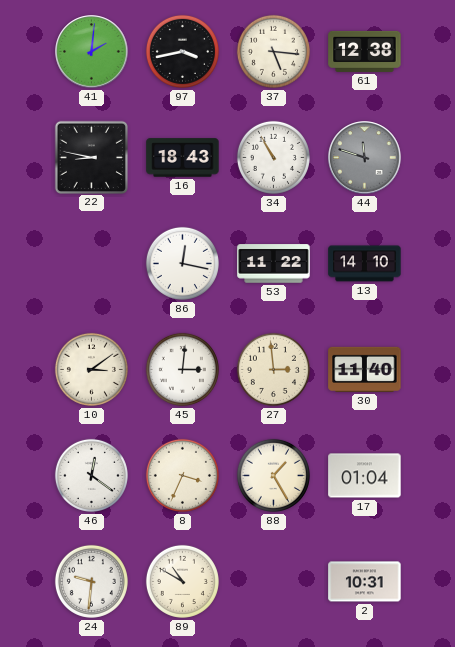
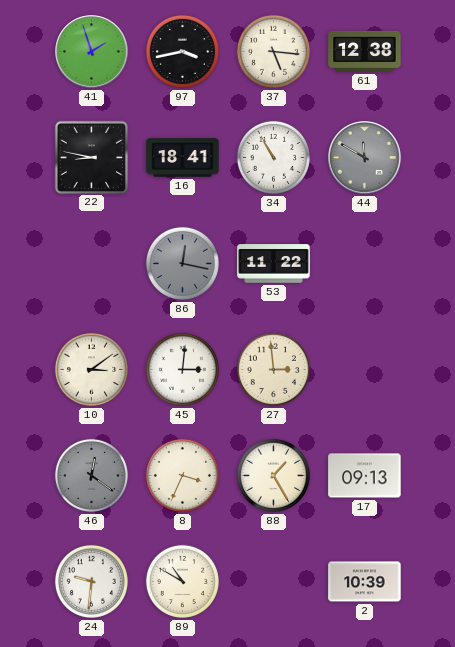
41: 2:01 -> 1:57
16: 18:43 -> 18:41
44: 11:48 -> 11:50
86 dial: white -> grey
13: 14:10 -> none
30: 11:40 -> none
46 dial: white -> grey
17: 01:04 -> 09:13
2: 10:31 -> 10:39
